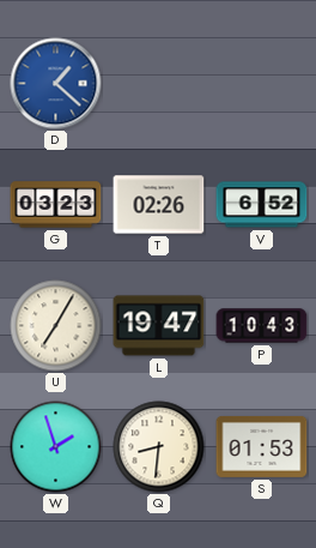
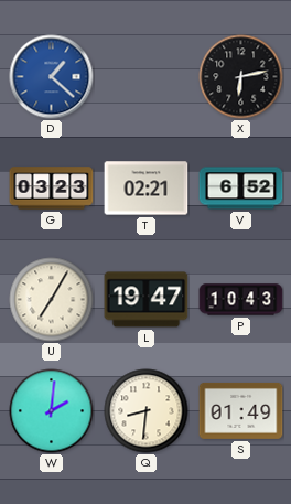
X: none -> 6:13
T: 02:26 -> 02:21
W: 1:57 -> 2:01
S: 01:53 -> 01:49
